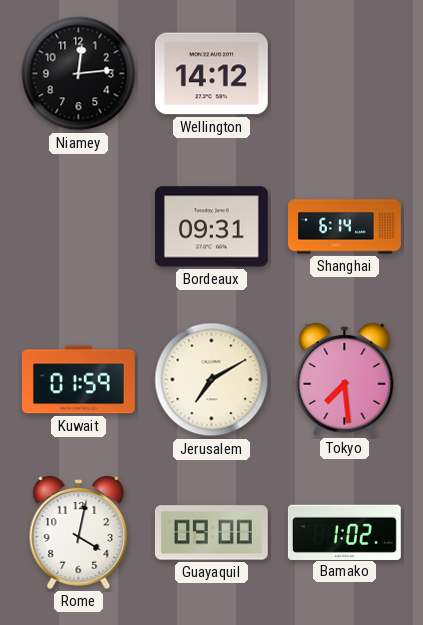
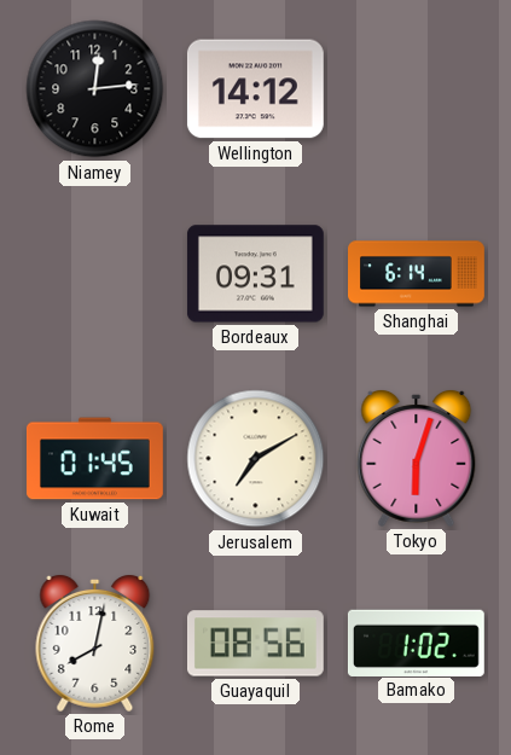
Kuwait: 01:59 -> 01:45
Tokyo: 7:29 -> 6:03
Rome: 4:02 -> 8:02
Guayaquil: 09:00 -> 08:56
